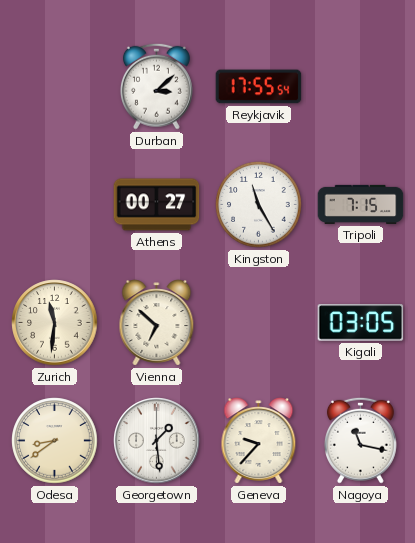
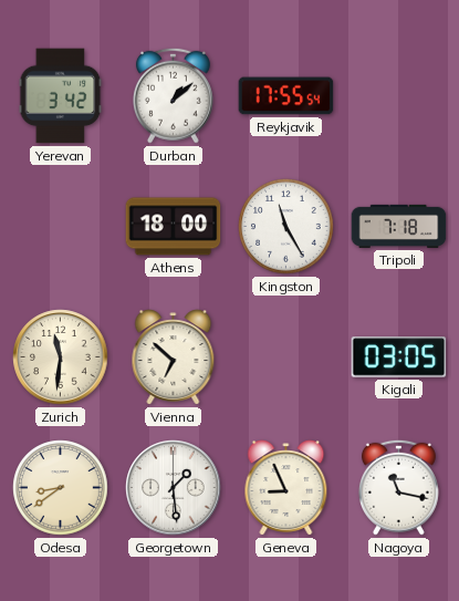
Yerevan: none -> 3:42
Durban: 3:08 -> 1:08
Athens: 00:27 -> 18:00
Tripoli: 7:15 -> 7:18
Geneva: 9:37 -> 8:56
